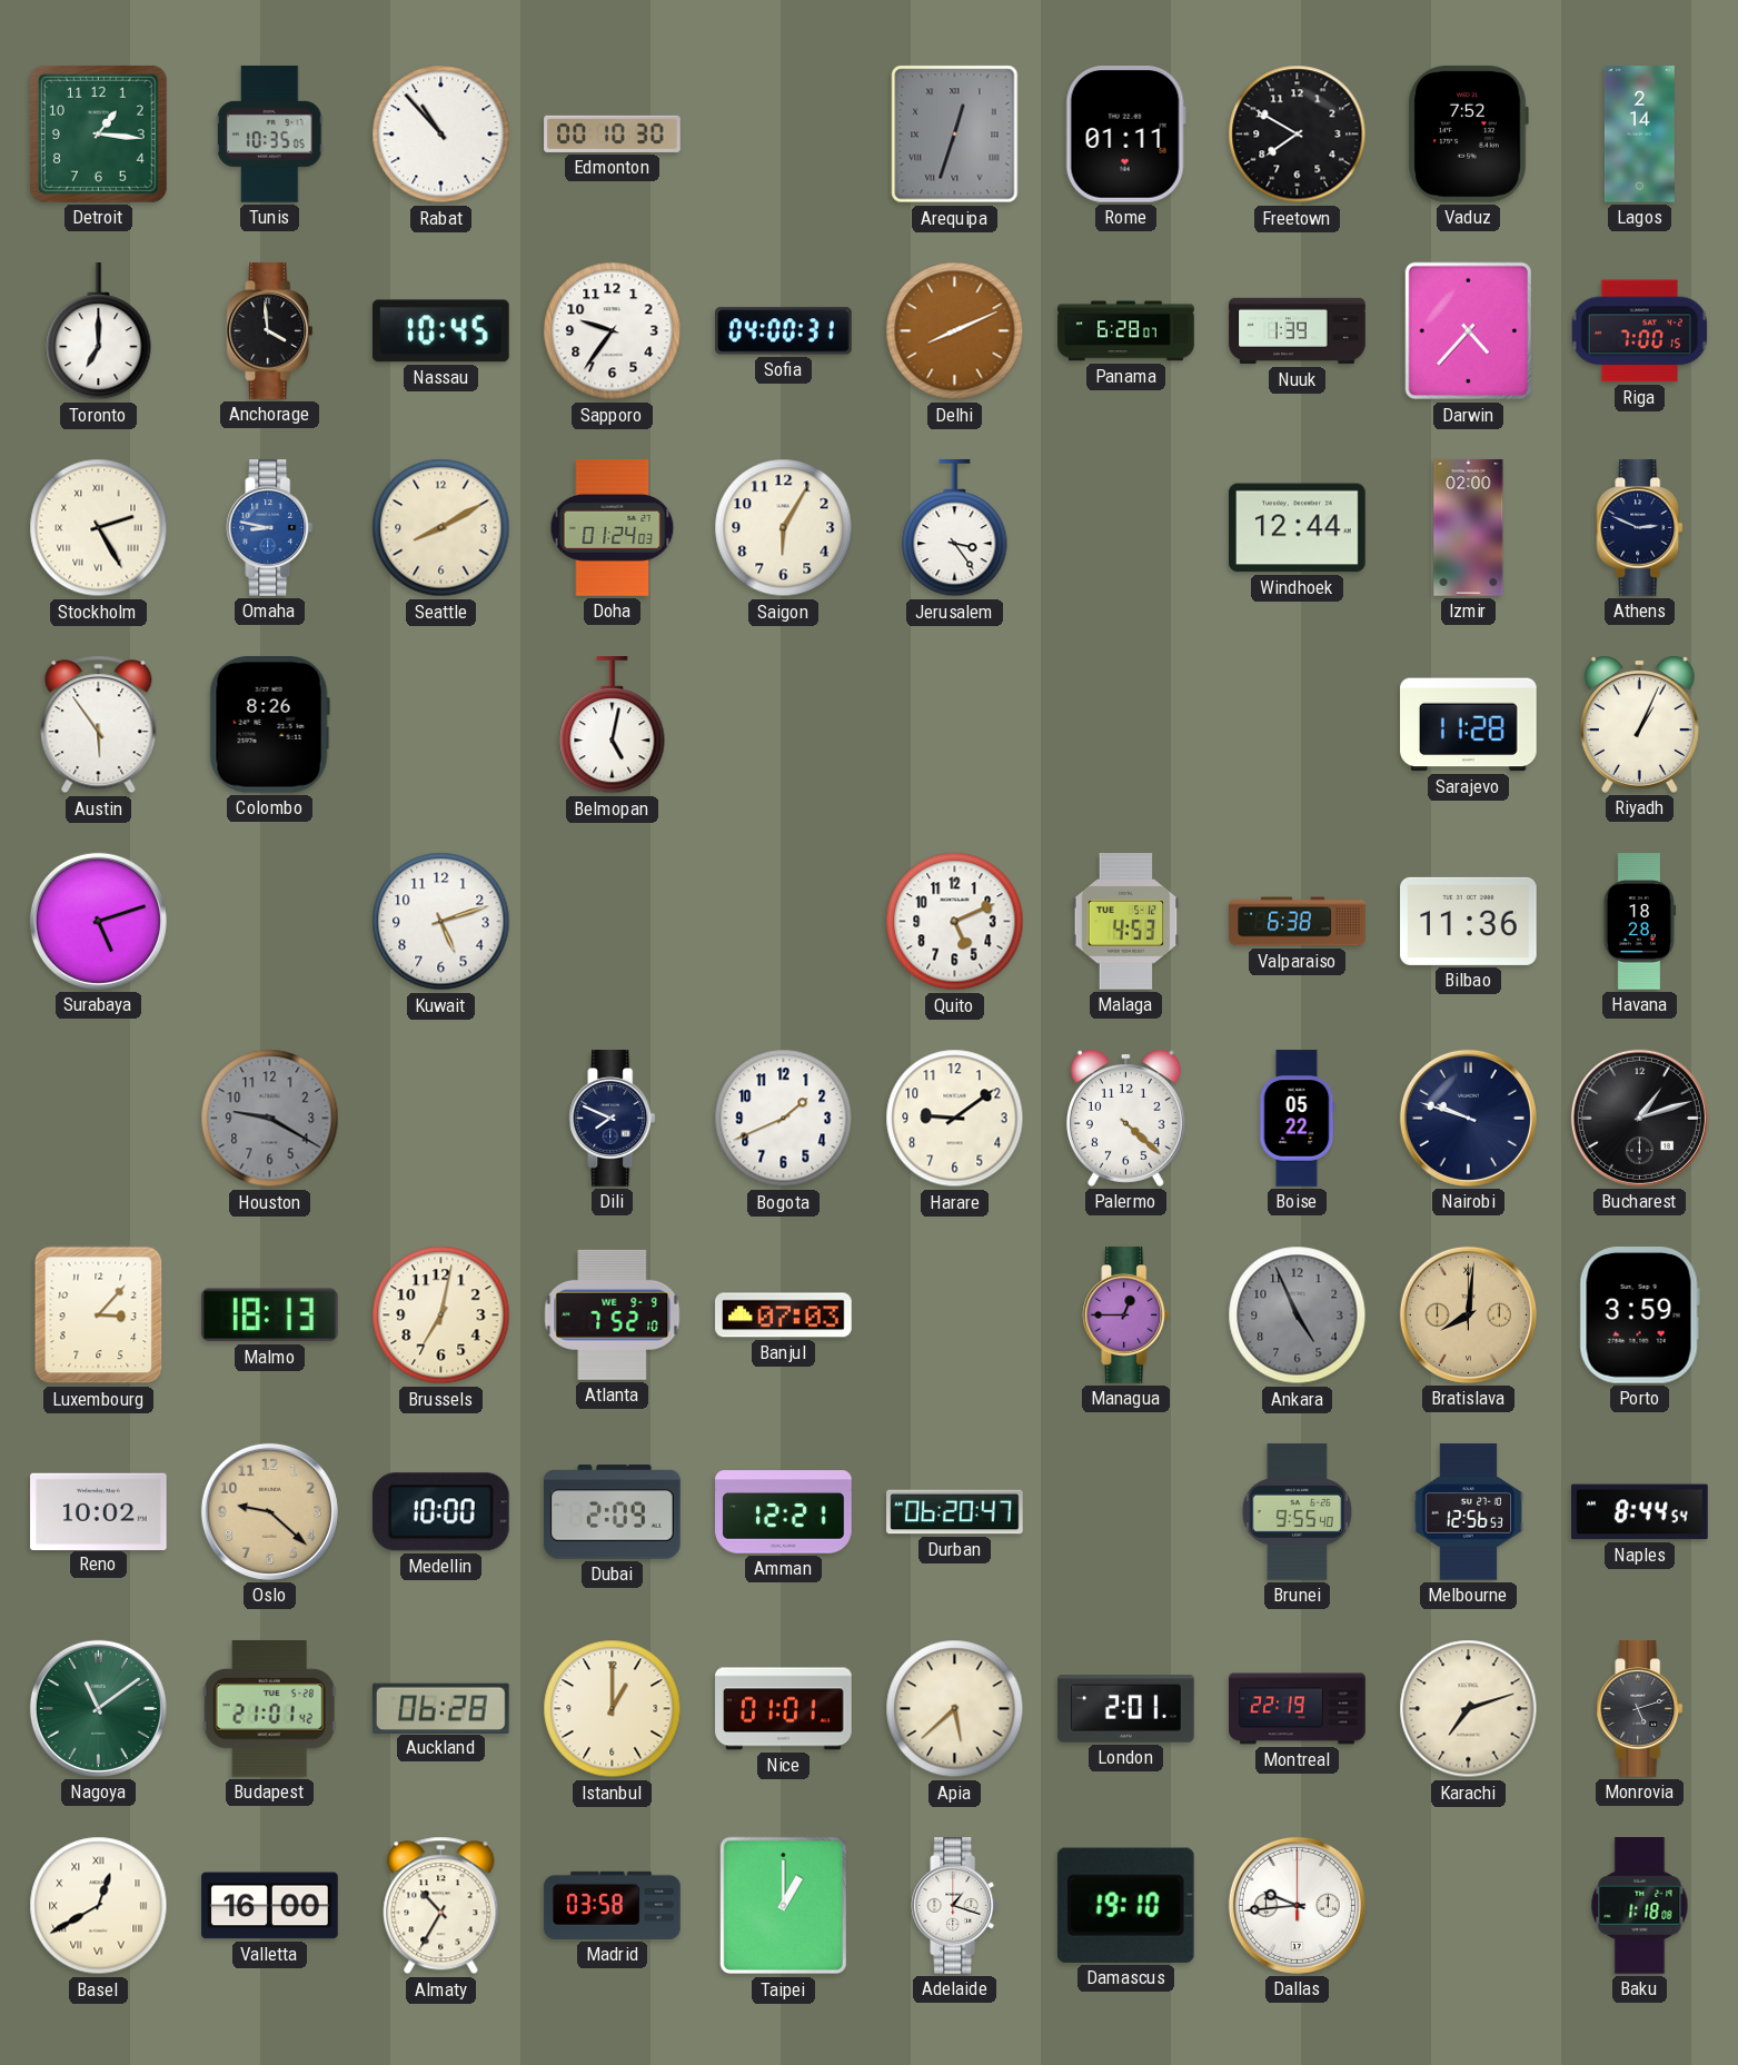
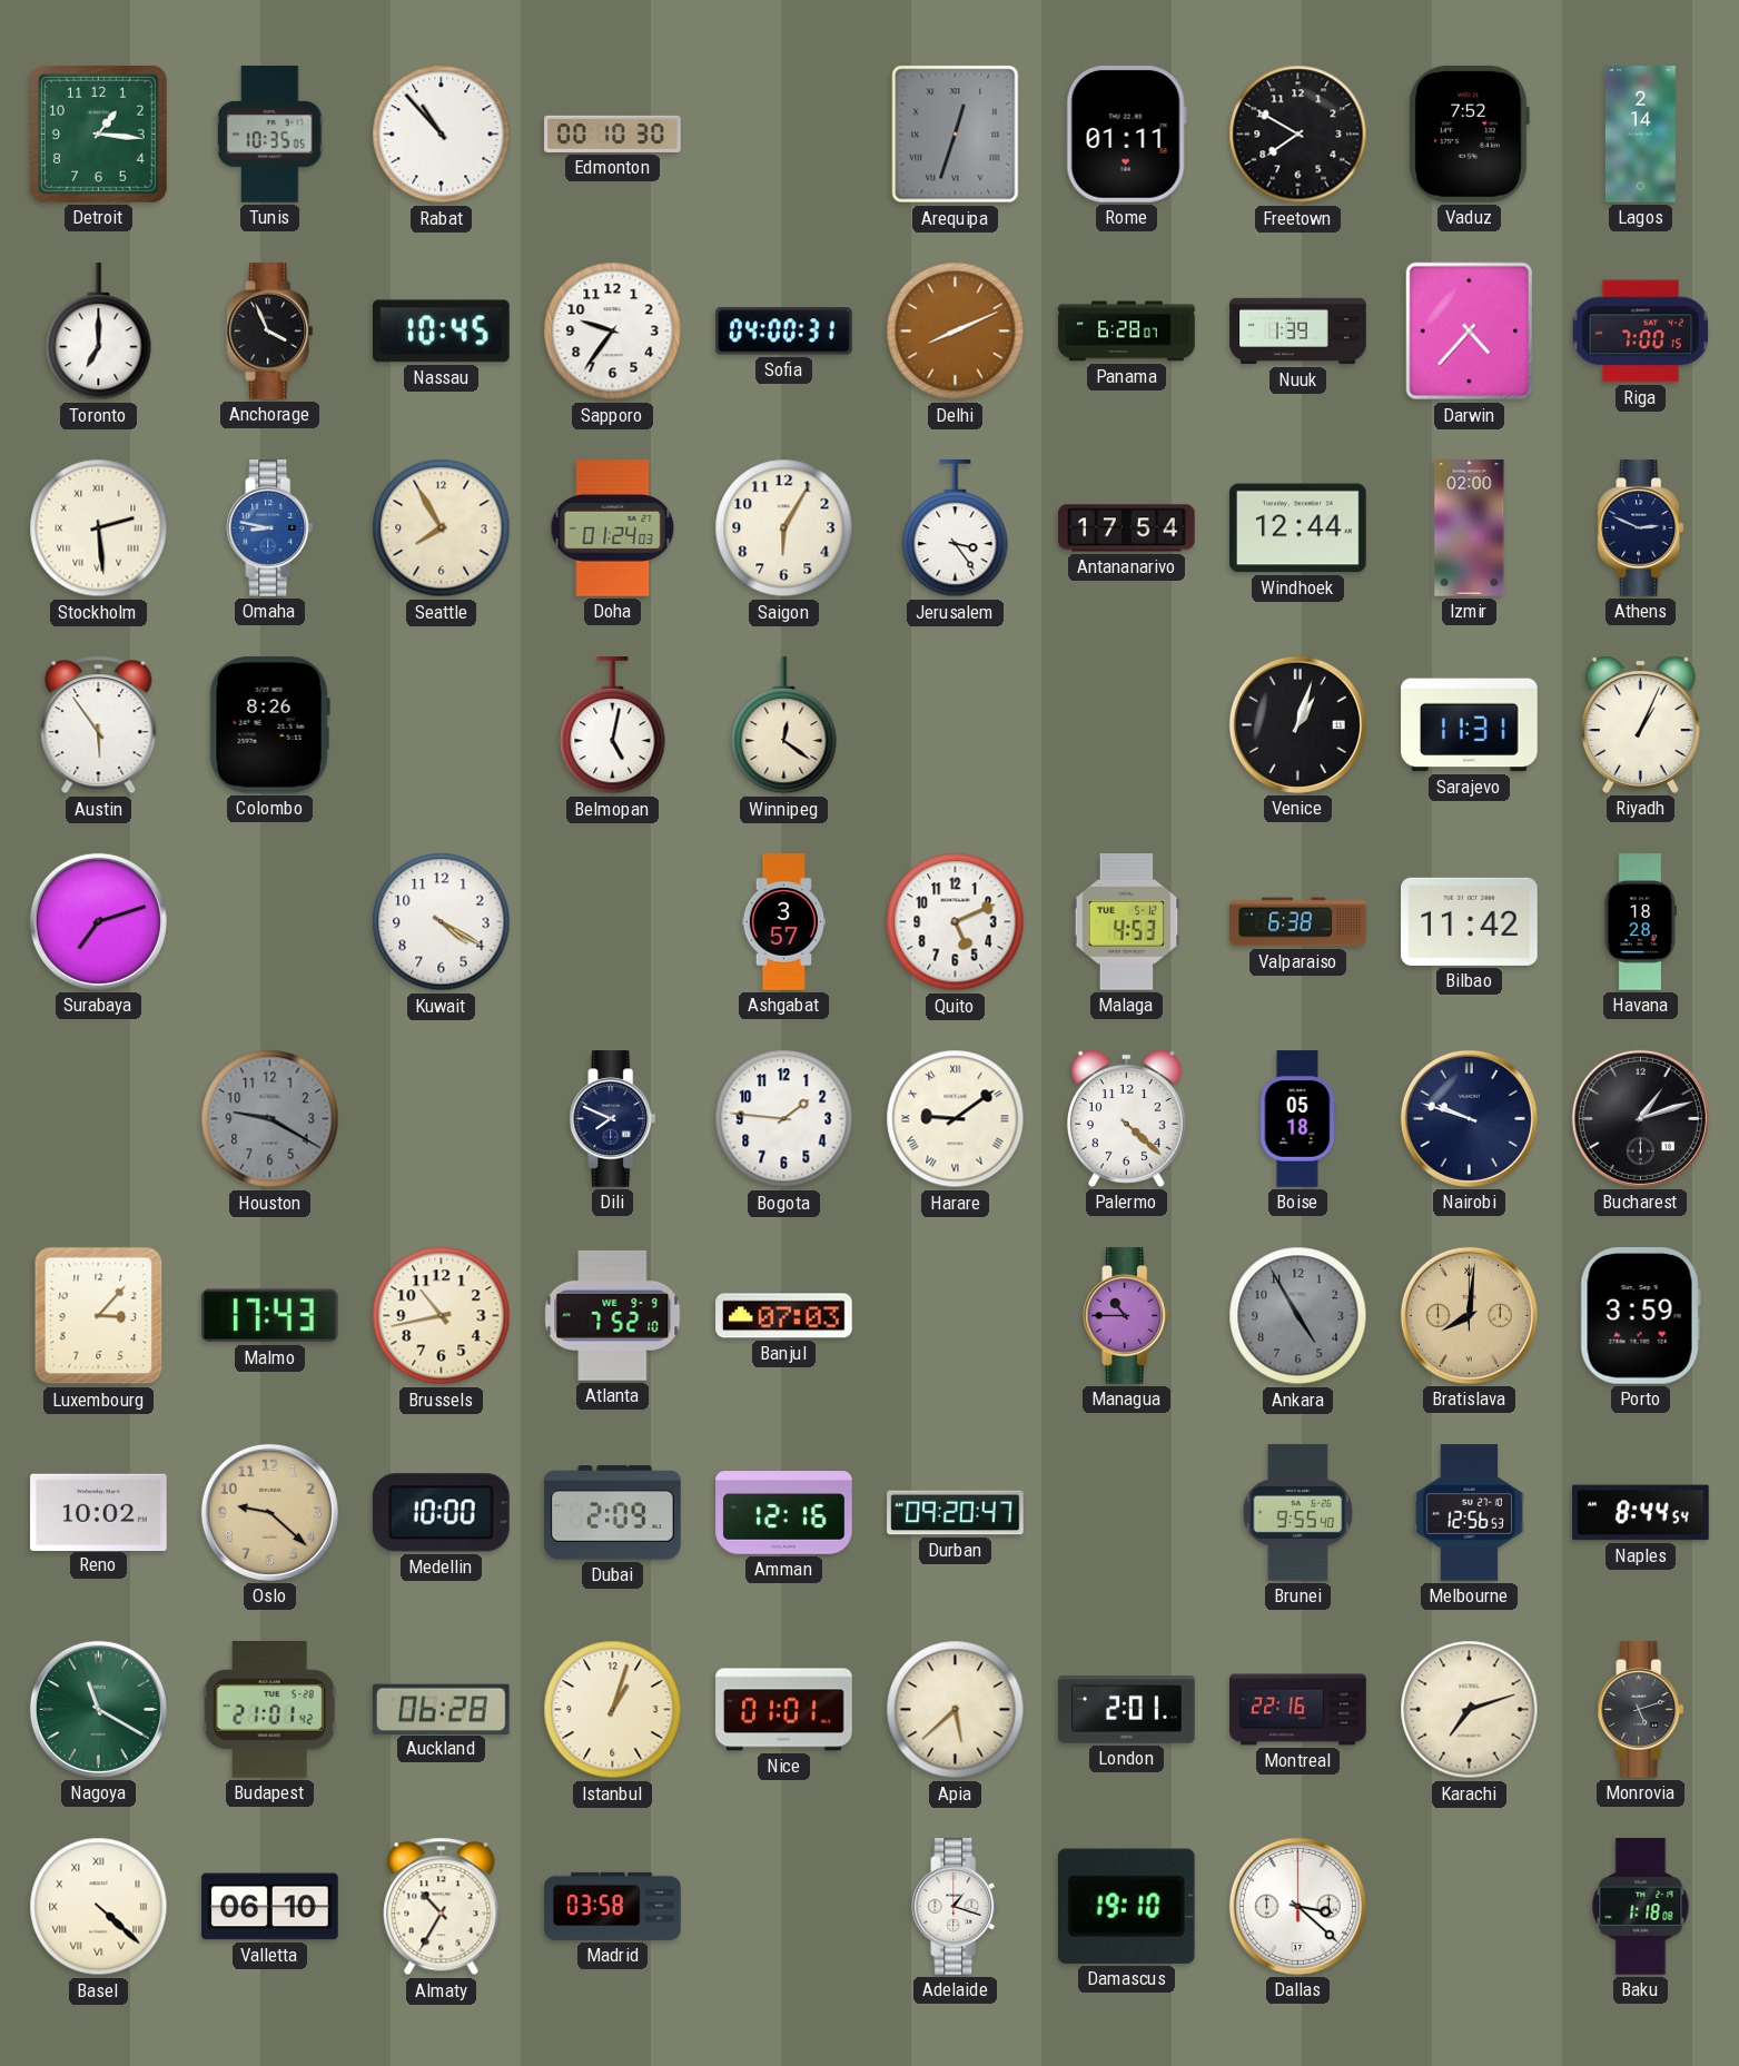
Anchorage: 3:59 -> 3:56
Stockholm: 2:25 -> 2:29
Seattle: 8:10 -> 7:55
Antananarivo: none -> 17:54
Winnipeg: none -> 12:21
Venice: none -> 1:03
Sarajevo: 11:28 -> 11:31
Surabaya: 5:12 -> 7:12
Kuwait: 5:12 -> 4:20
Ashgabat: none -> 3:57
Bilbao: 11:36 -> 11:42
Bogota: 1:41 -> 1:46
Harare numerals: Arabic -> Roman
Boise: 05:22 -> 05:18
Malmo: 18:13 -> 17:43
Brussels: 7:02 -> 10:43
Managua: 12:45 -> 10:45
Ankara: 4:56 -> 4:55
Amman: 12:21 -> 12:16
Durban: 06:20 -> 09:20
Nagoya: 11:09 -> 11:20
Istanbul: 1:00 -> 1:03
Montreal: 22:19 -> 22:16
Basel: 12:40 -> 4:22
Valletta: 16:00 -> 06:10
Taipei: 1:00 -> none
Dallas: 9:44 -> 3:22
